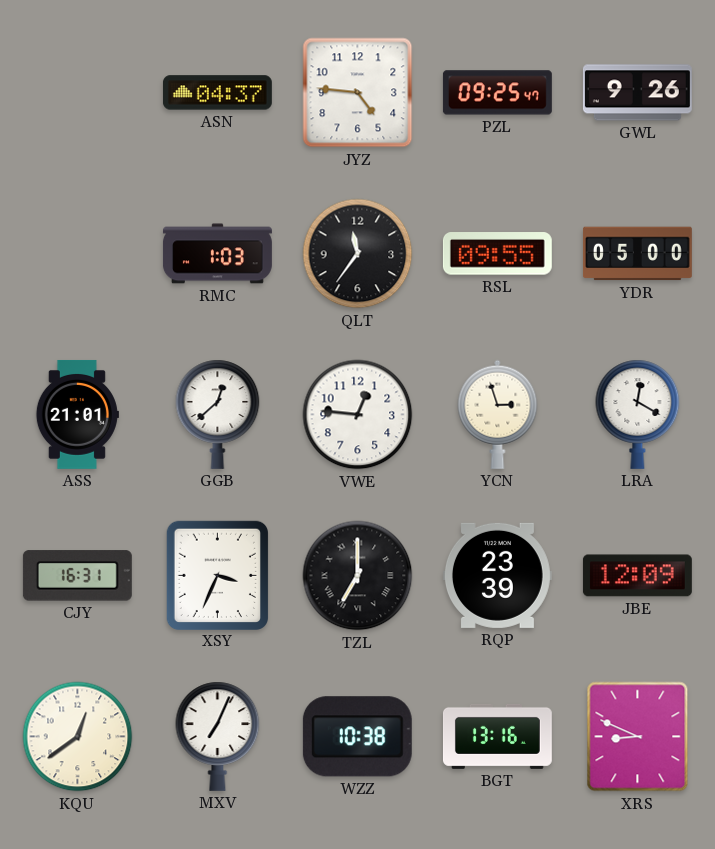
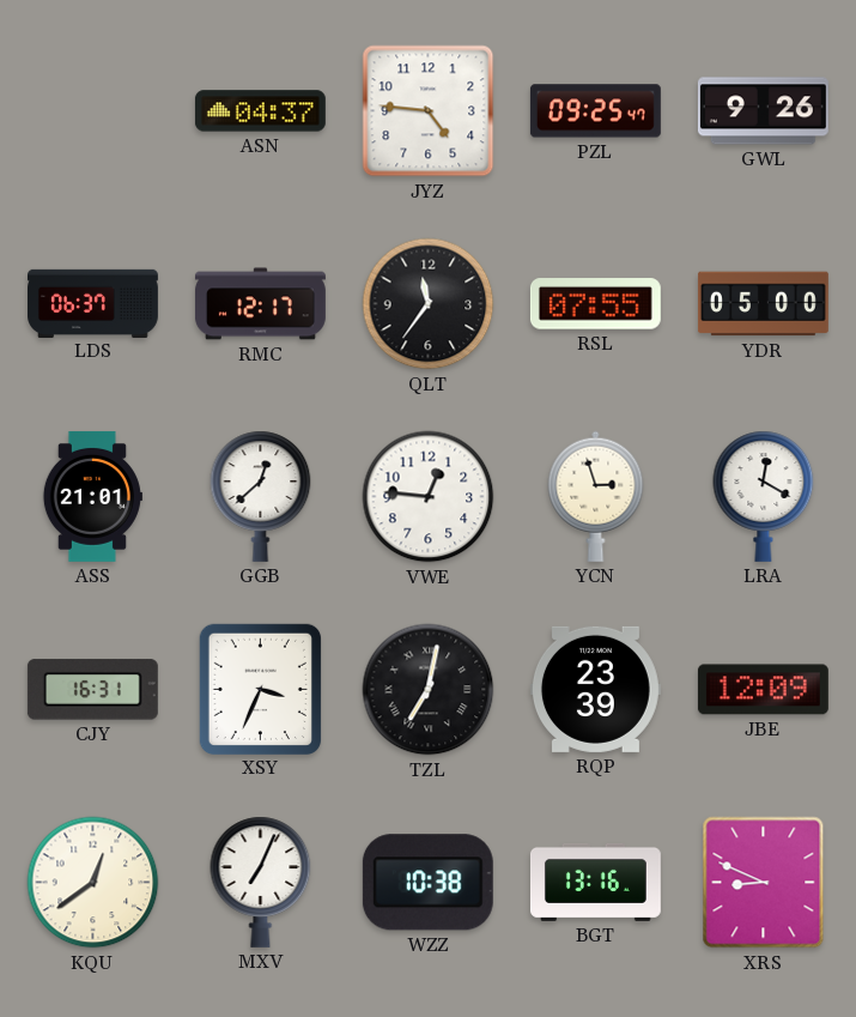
LDS: none -> 06:37
RMC: 1:03 -> 12:17
RSL: 09:55 -> 07:55
TZL: 7:00 -> 7:02
